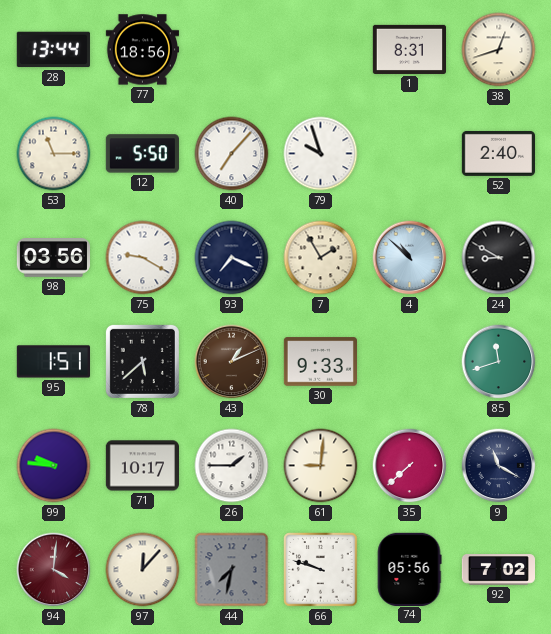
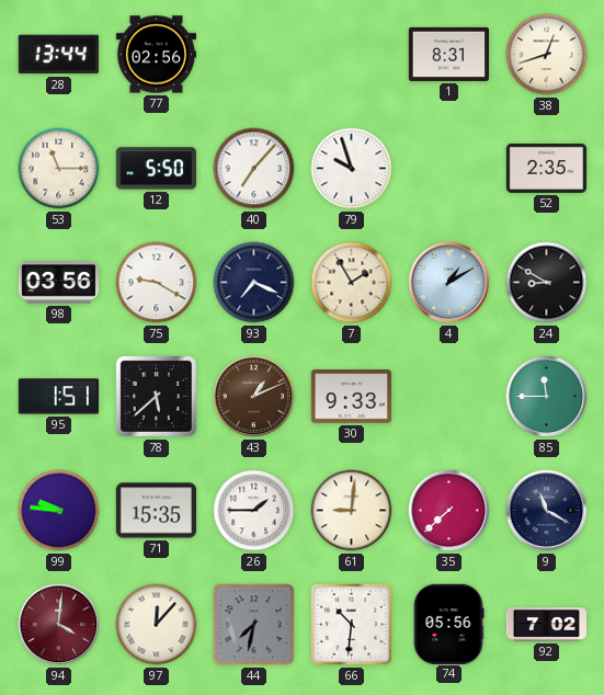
77: 18:56 -> 02:56
52: 2:40 -> 2:35
4: 10:52 -> 1:10
85: 11:42 -> 11:45
71: 10:17 -> 15:35
66: 9:48 -> 10:31
